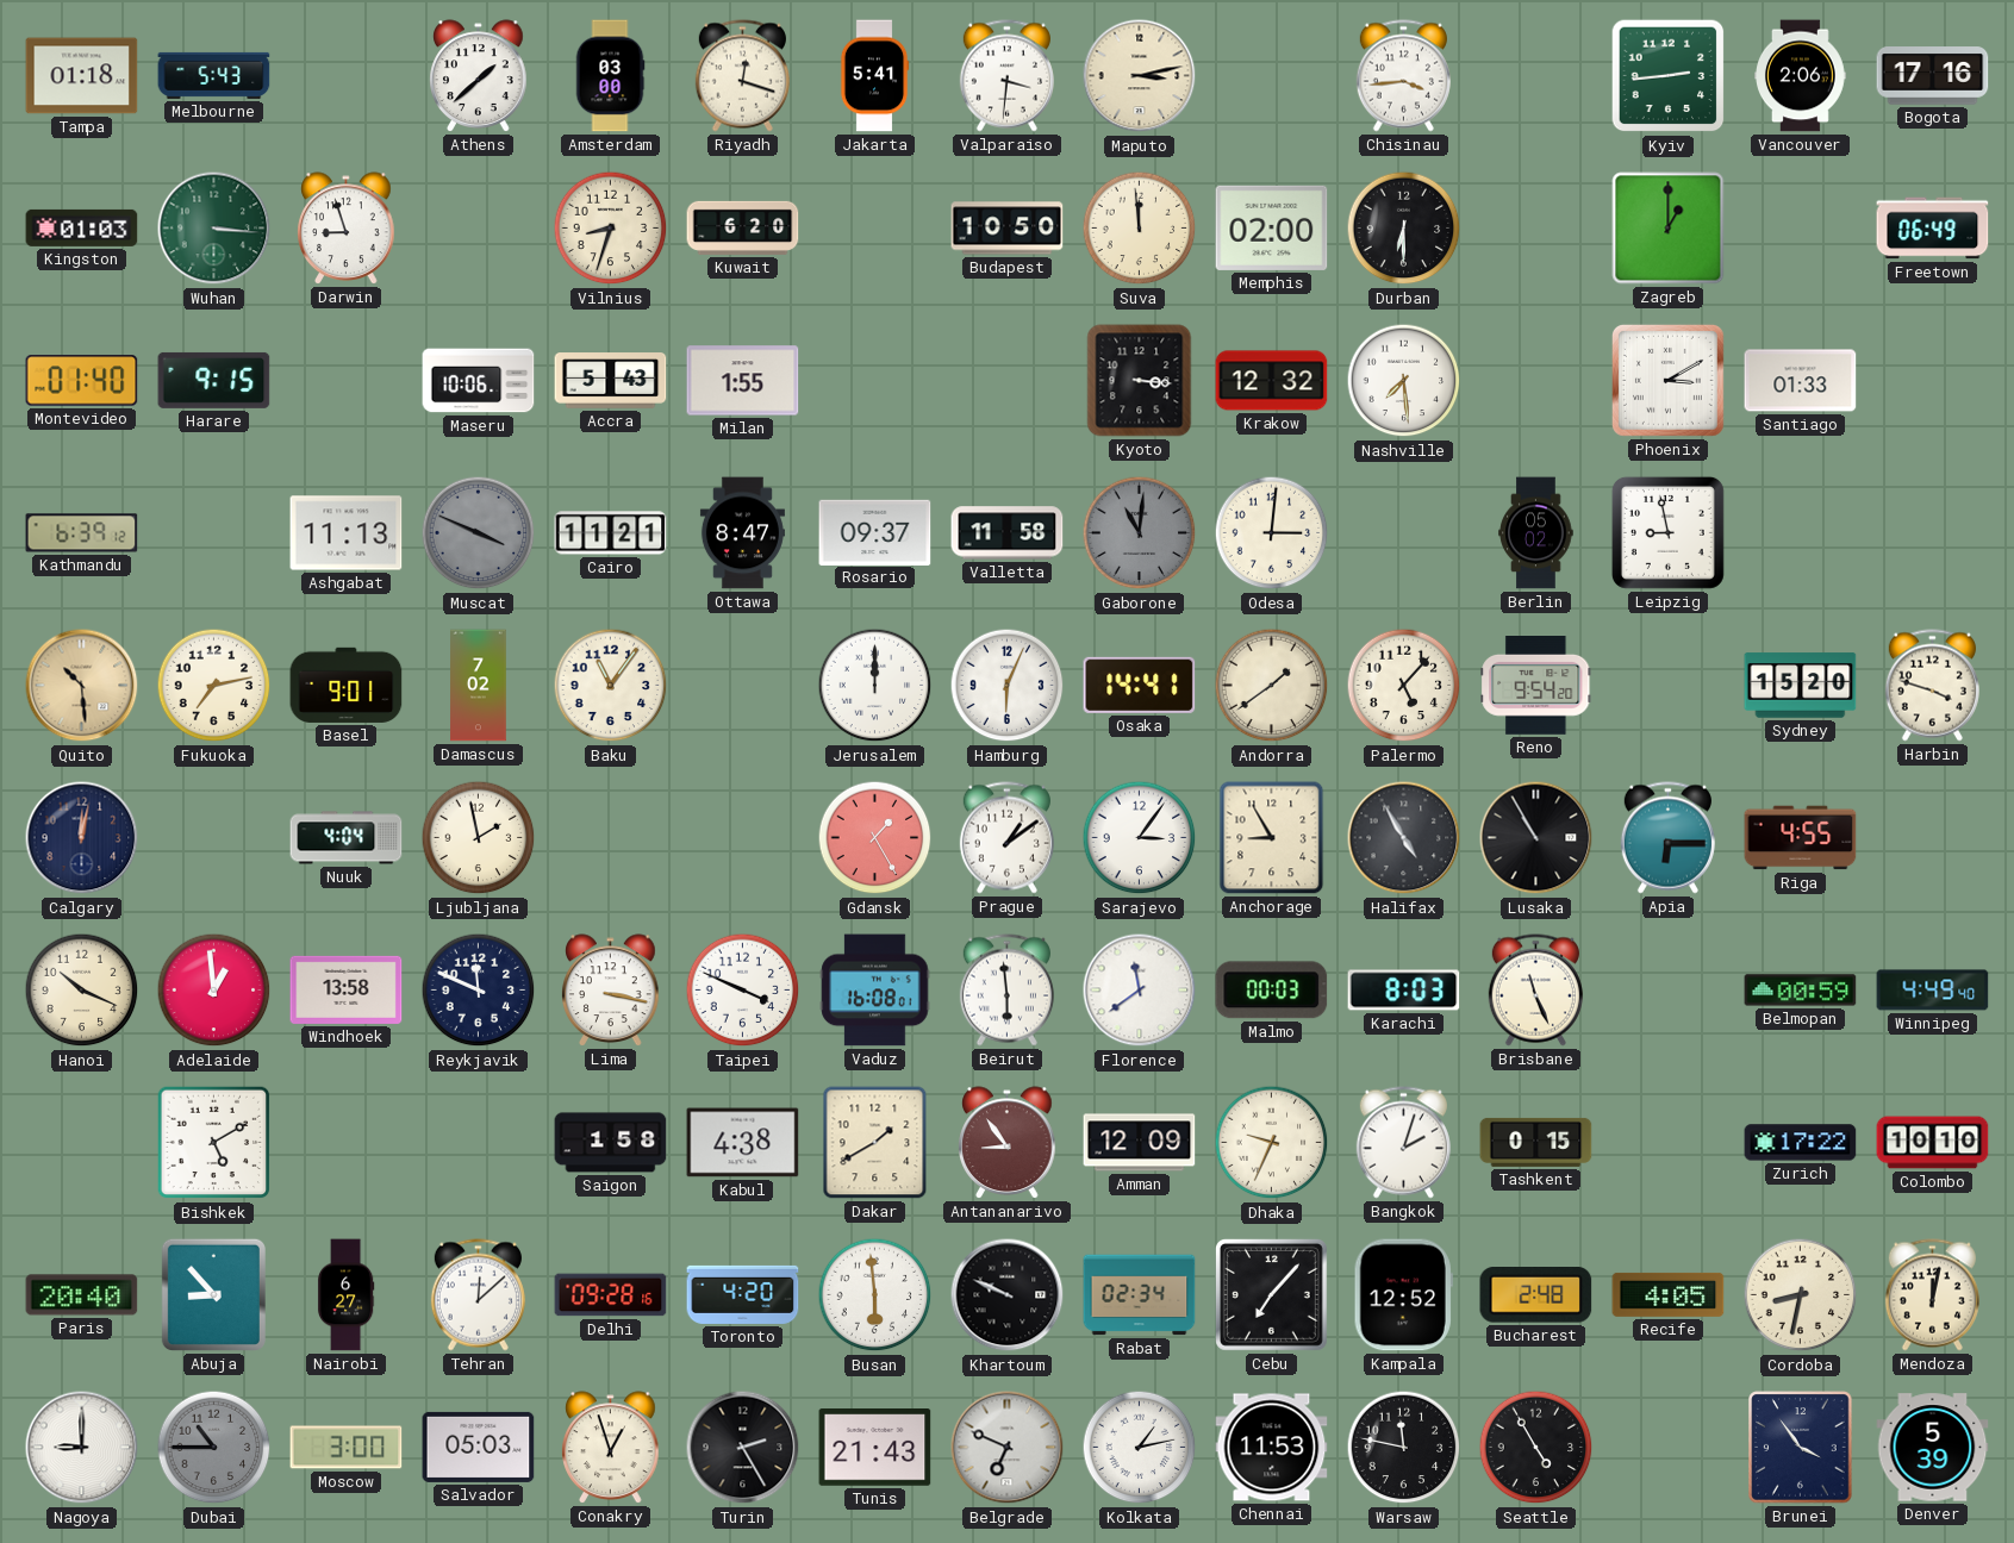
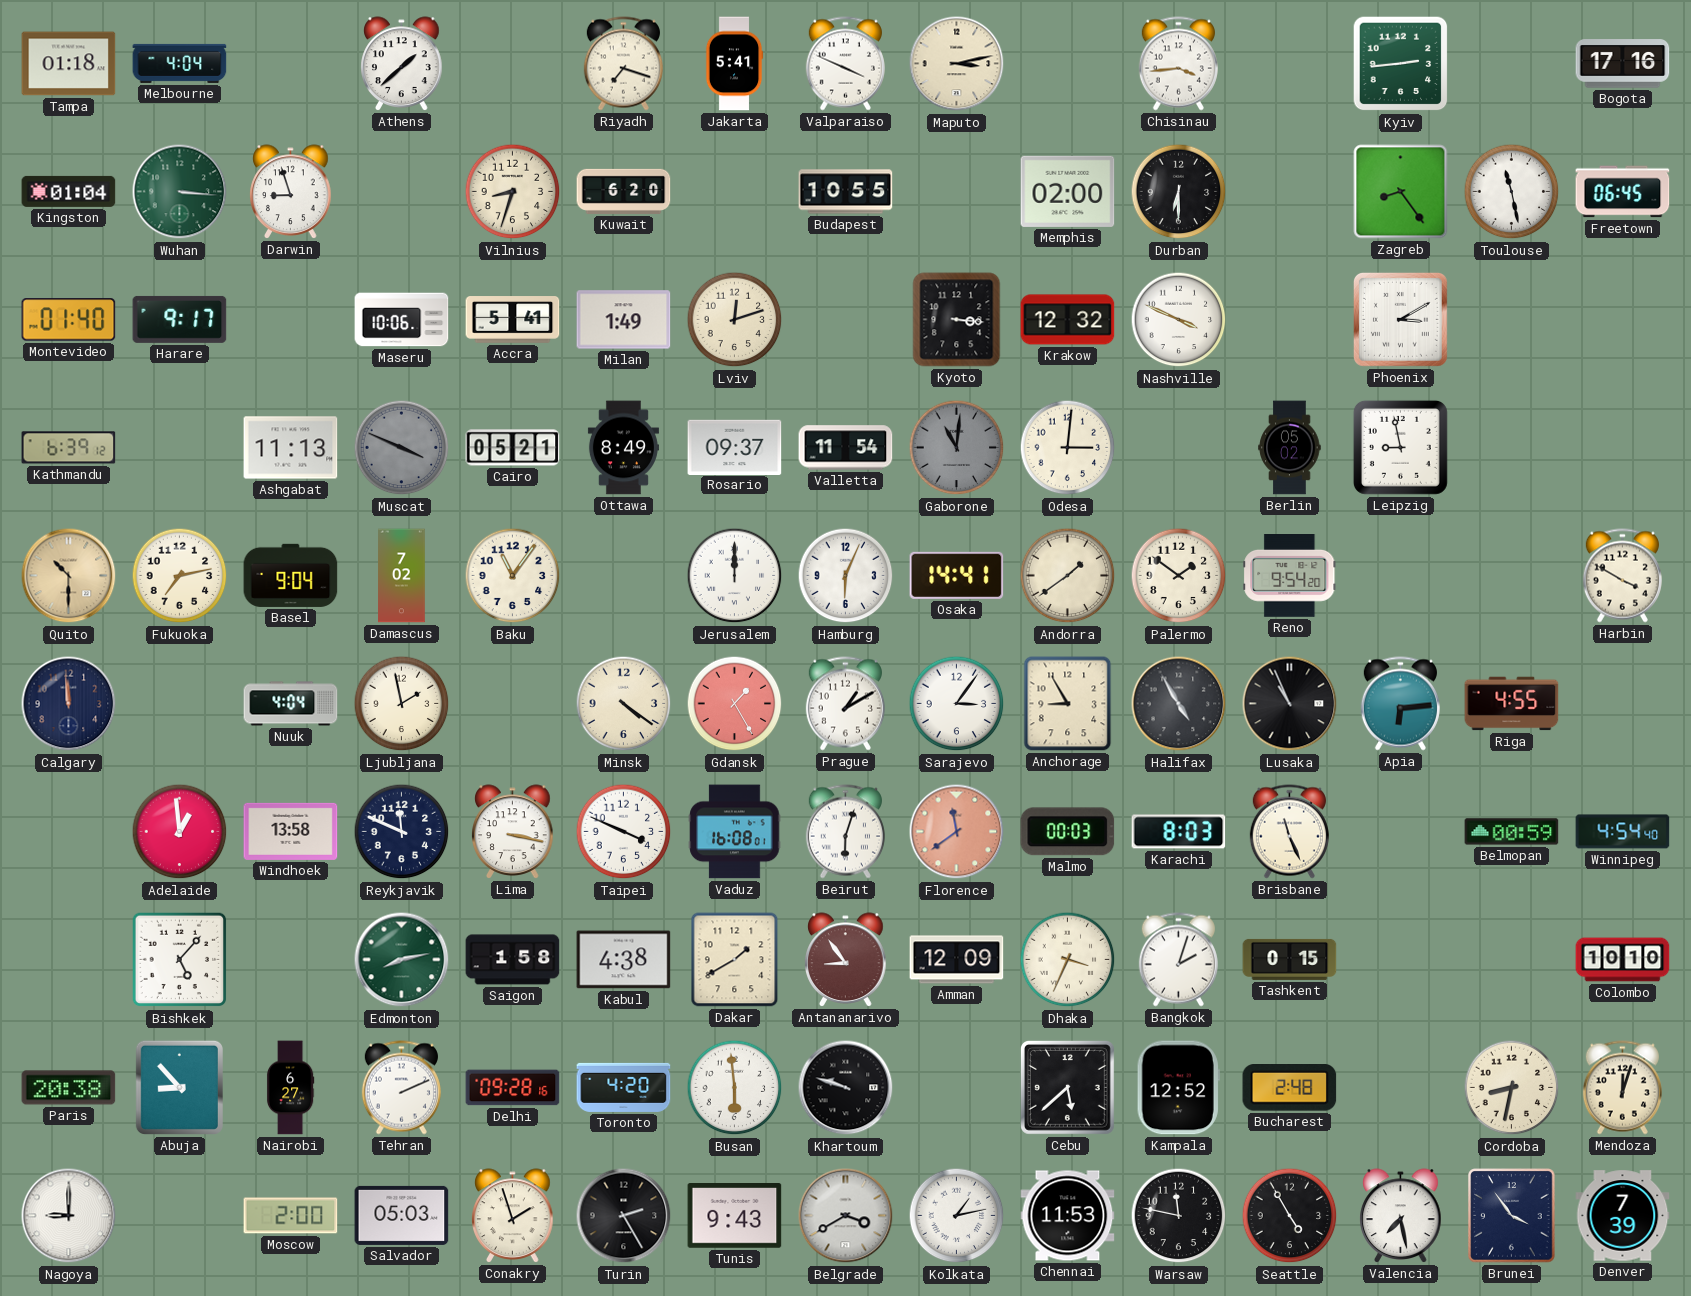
Melbourne: 5:43 -> 4:04
Amsterdam: 03:00 -> none
Riyadh: 12:18 -> 7:18
Valparaiso: 3:31 -> 3:49
Vancouver: 2:06 -> none
Kingston: 01:03 -> 01:04
Budapest: 10:50 -> 10:55
Suva: 11:59 -> none
Zagreb: 1:00 -> 8:24
Toulouse: none -> 11:28
Freetown: 06:49 -> 06:45
Harare: 9:15 -> 9:17
Accra: 5:43 -> 5:41
Milan: 1:55 -> 1:49
Lviv: none -> 12:12
Nashville: 7:29 -> 3:49
Santiago: 01:33 -> none
Cairo: 11:21 -> 05:21
Ottawa: 8:47 -> 8:49
Valletta: 11:58 -> 11:54
Quito: 10:29 -> 10:30
Basel: 9:01 -> 9:04
Palermo: 5:07 -> 1:51
Sydney: 15:20 -> none
Harbin: 3:48 -> 3:50
Calgary: 12:02 -> 11:59
Minsk: none -> 4:21
Prague: 1:09 -> 1:10
Lusaka: 10:55 -> 10:56
Apia: 6:15 -> 6:14
Hanoi: 10:19 -> none
Beirut: 5:59 -> 6:03
Florence dial: white -> salmon
Winnipeg: 4:49 -> 4:54
Bishkek: 5:10 -> 5:07
Edmonton: none -> 8:13
Dhaka: 9:34 -> 3:34
Zurich: 17:22 -> none
Paris: 20:40 -> 20:38
Tehran: 12:08 -> 2:11
Khartoum: 9:49 -> 9:48
Rabat: 02:34 -> none
Cebu: 7:07 -> 5:38
Recife: 4:05 -> none
Mendoza: 12:02 -> 12:03
Dubai: 10:45 -> none
Moscow: 3:00 -> 2:00
Conakry: 12:57 -> 1:57
Tunis: 21:43 -> 9:43
Belgrade: 6:49 -> 3:40
Valencia: none -> 7:28
Denver: 5:39 -> 7:39
